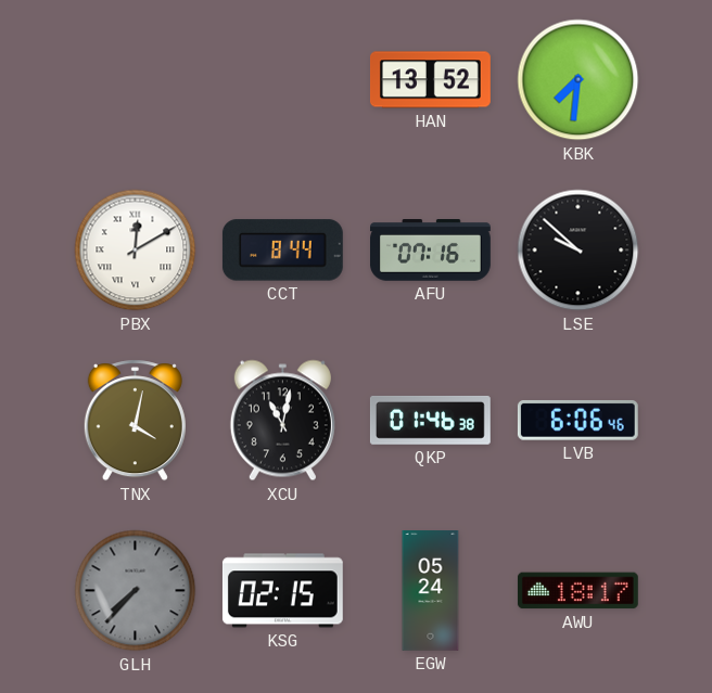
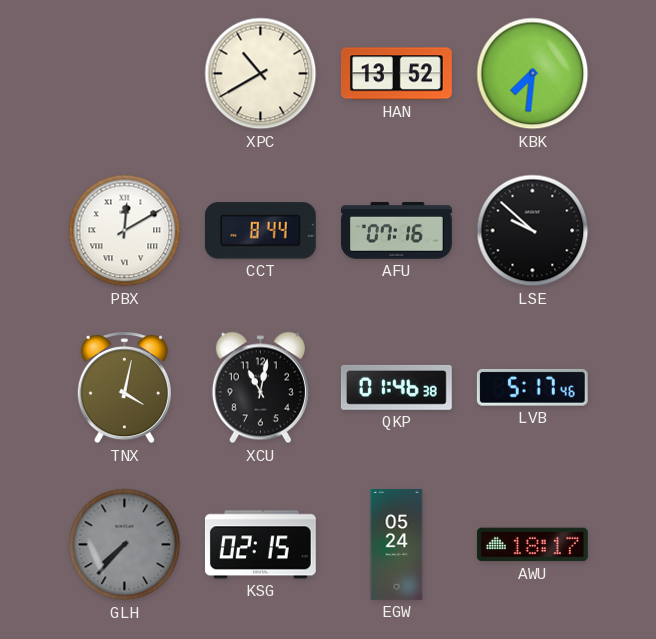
XPC: none -> 10:40
LVB: 6:06 -> 5:17
